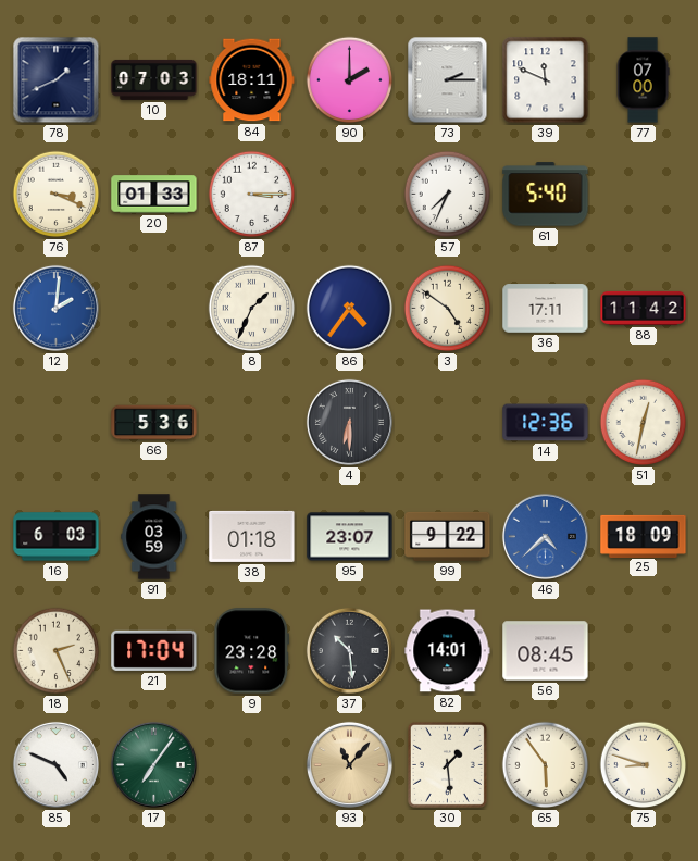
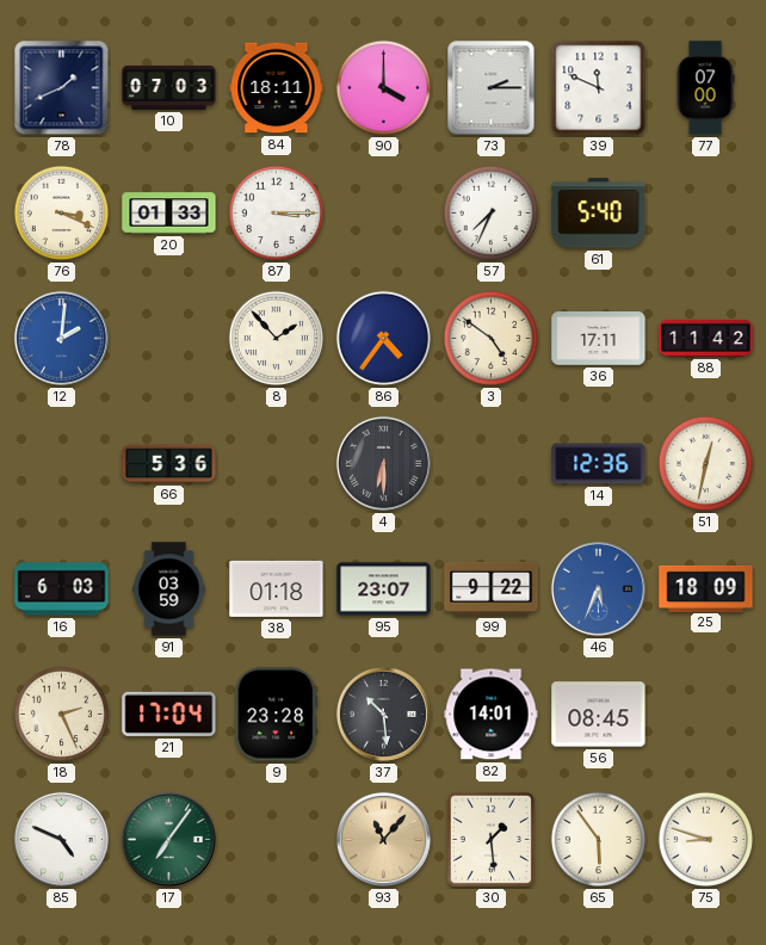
90: 2:00 -> 4:00
8: 1:34 -> 1:53
46: 4:38 -> 5:34
